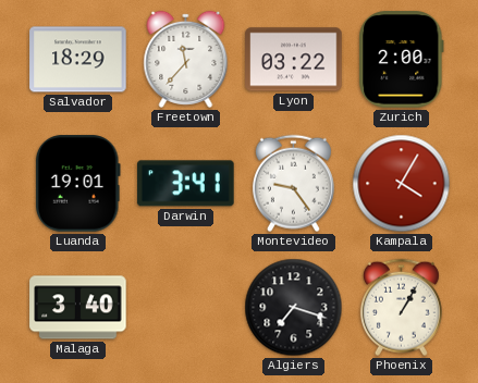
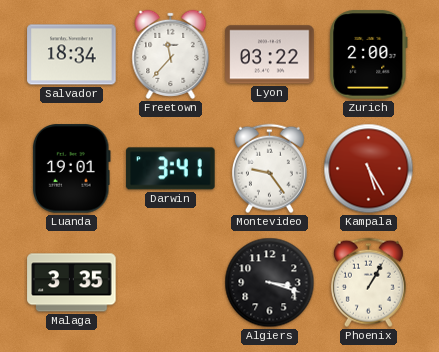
Salvador: 18:29 -> 18:34
Kampala: 4:05 -> 5:25
Malaga: 3:40 -> 3:35
Algiers: 7:18 -> 3:18
